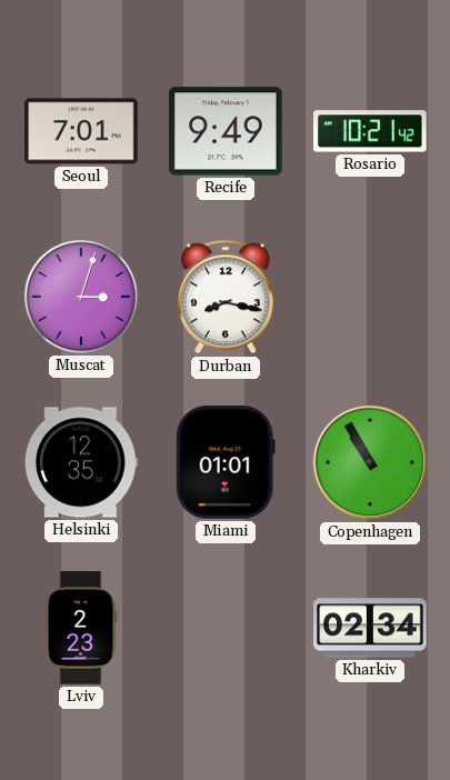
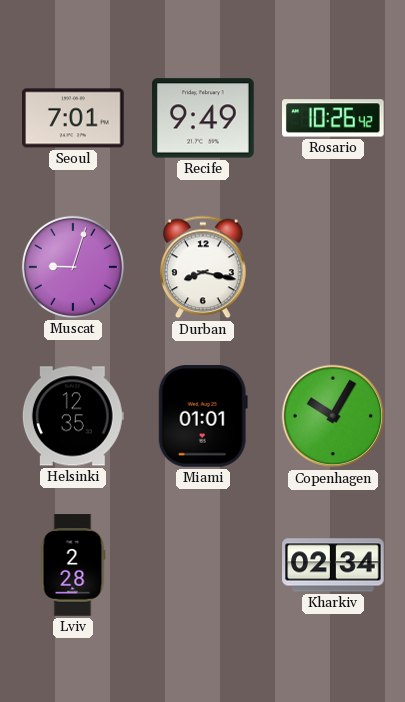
Rosario: 10:21 -> 10:26
Muscat: 3:03 -> 9:03
Copenhagen: 10:55 -> 10:05
Lviv: 2:23 -> 2:28
